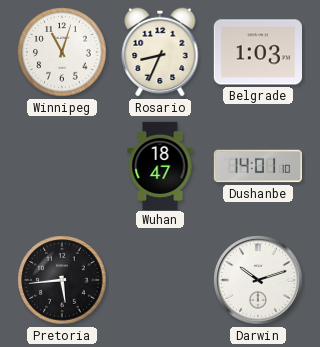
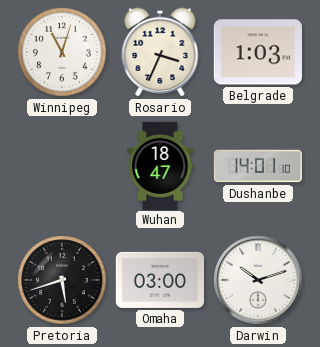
Rosario: 8:34 -> 3:34
Pretoria: 5:44 -> 5:42
Omaha: none -> 03:00
